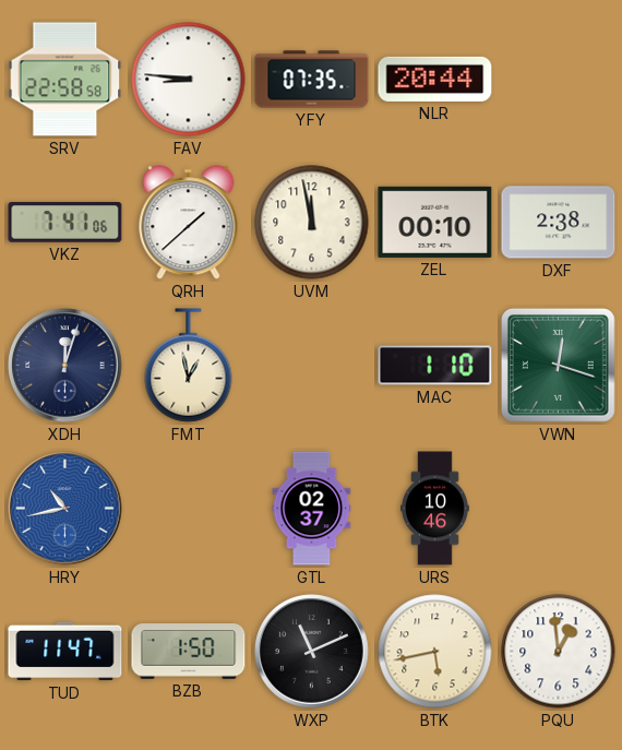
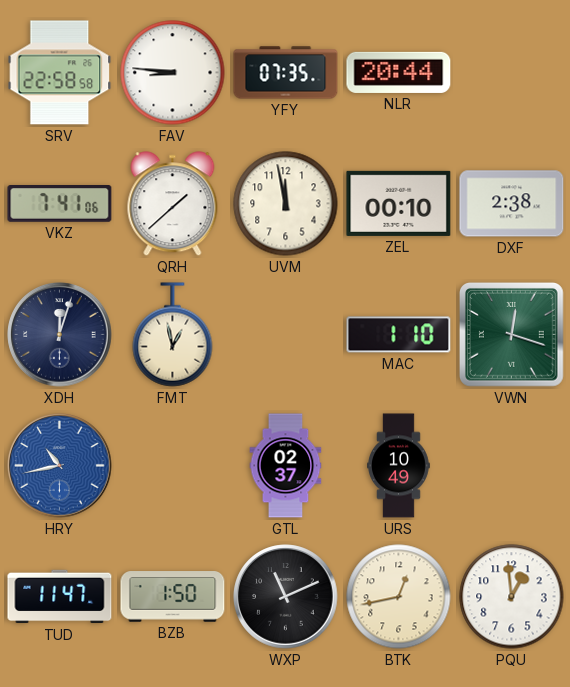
URS: 10:46 -> 10:49
BTK: 5:43 -> 12:43
